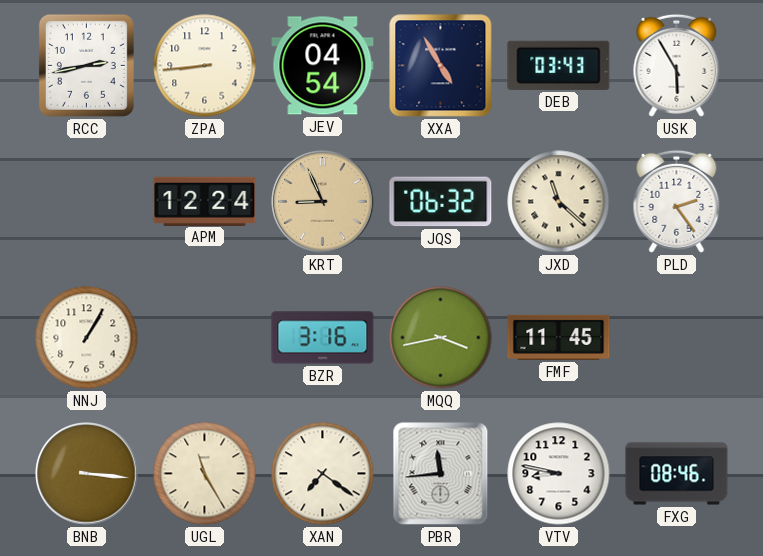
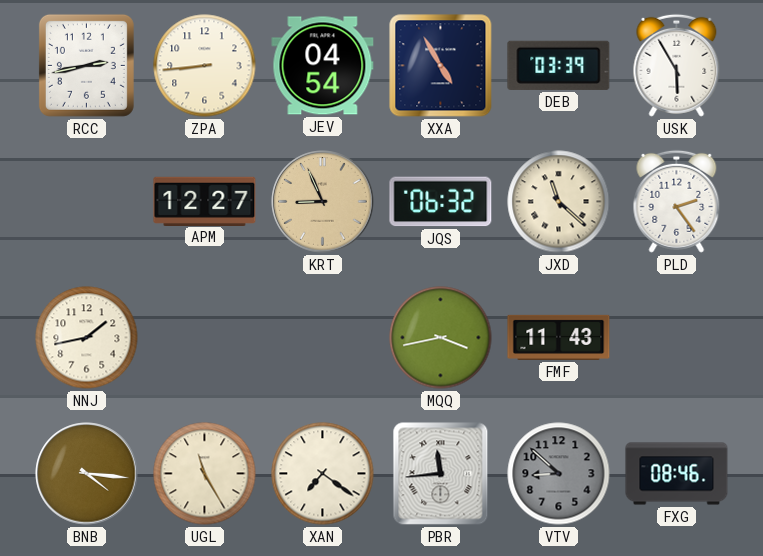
DEB: 03:43 -> 03:39
APM: 12:24 -> 12:27
NNJ: 1:05 -> 1:43
BZR: 3:16 -> none
FMF: 11:45 -> 11:43
BNB: 3:16 -> 4:16
VTV: 8:47 -> 8:52
VTV dial: white -> grey
